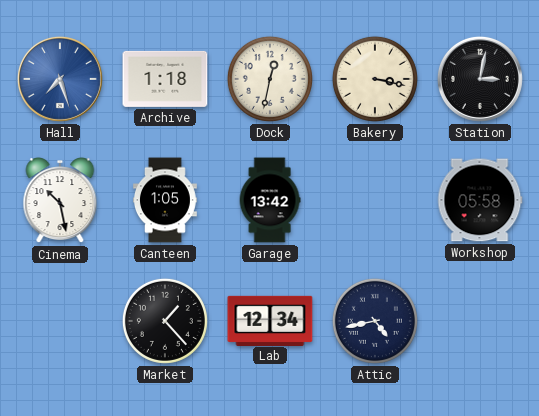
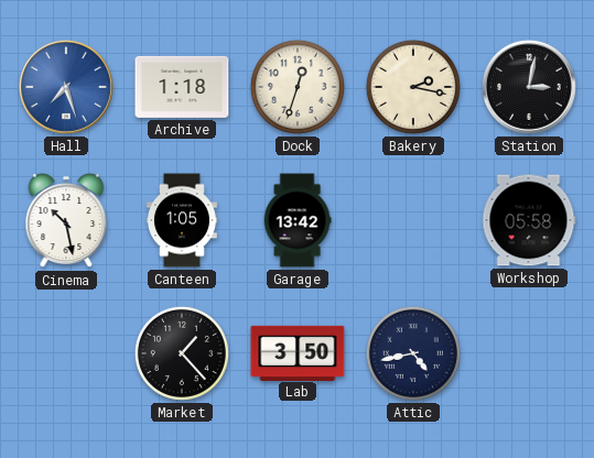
Dock: 12:32 -> 12:33
Bakery: 3:17 -> 2:17
Lab: 12:34 -> 3:50
